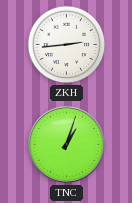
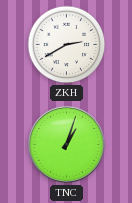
ZKH: 2:44 -> 2:40
